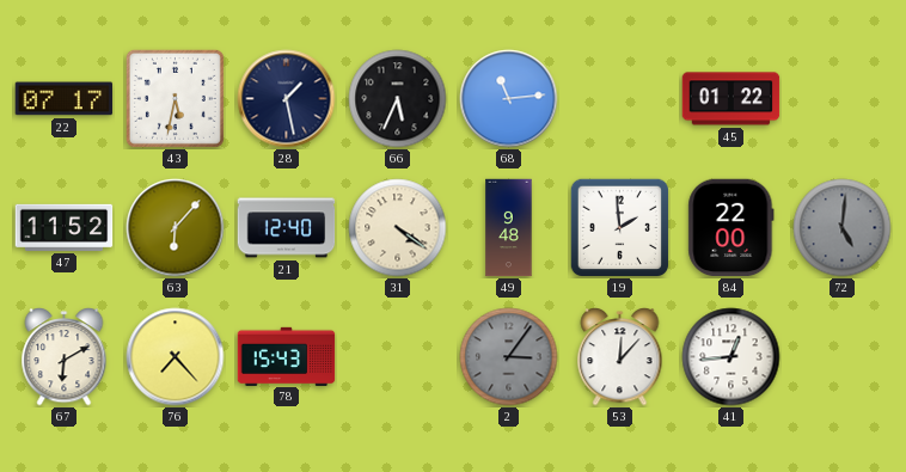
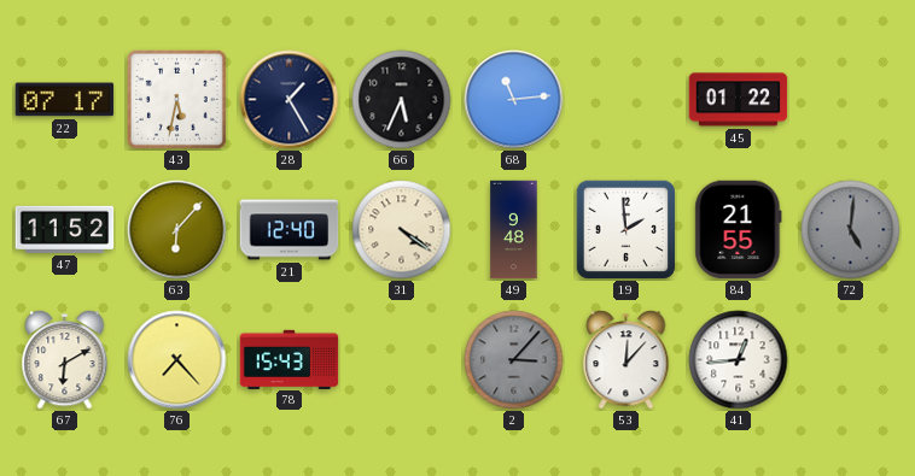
28: 1:28 -> 1:25
84: 22:00 -> 21:55
2: 3:06 -> 3:07
